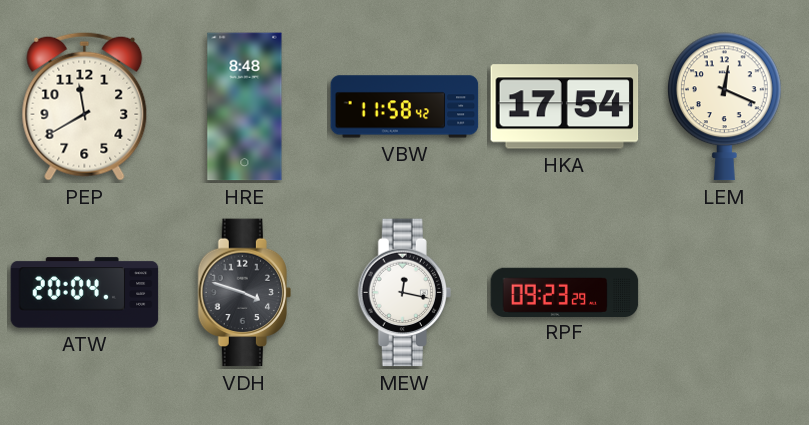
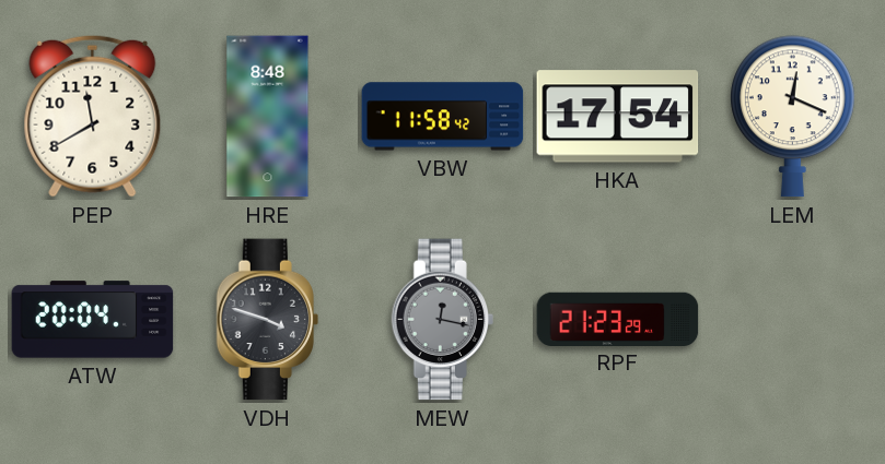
MEW dial: white -> grey
RPF: 09:23 -> 21:23
